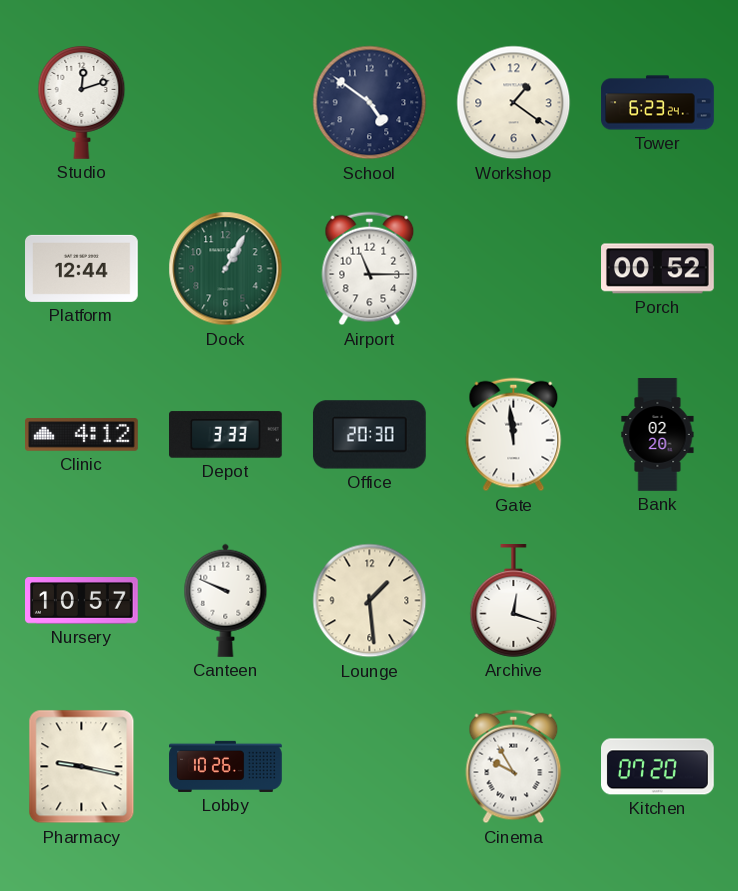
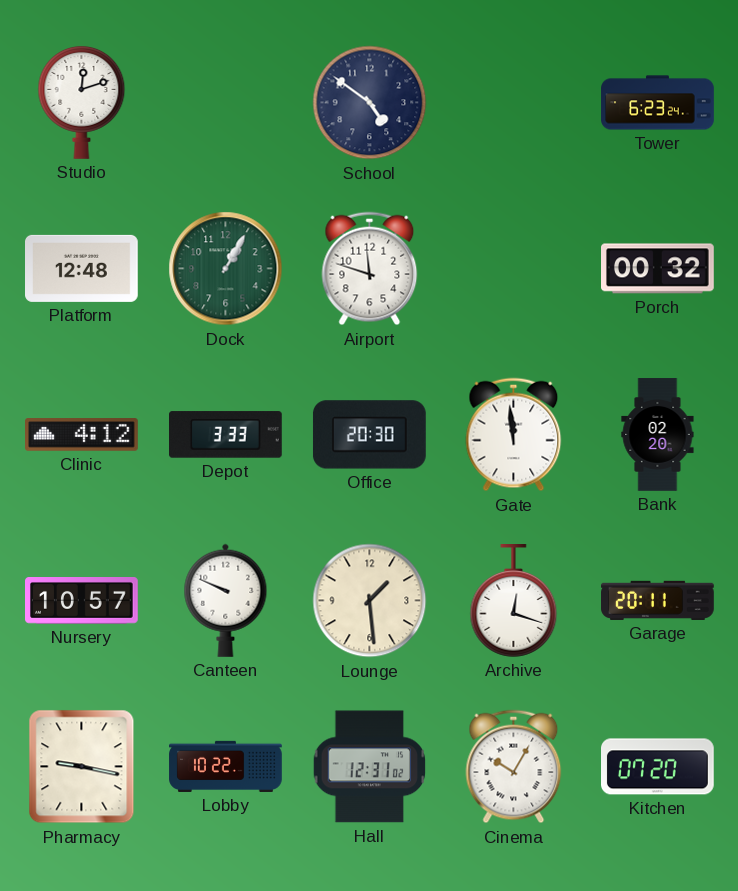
Workshop: 1:21 -> none
Platform: 12:44 -> 12:48
Airport: 11:15 -> 11:48
Porch: 00:52 -> 00:32
Garage: none -> 20:11
Lobby: 10:26 -> 10:22
Hall: none -> 12:31
Cinema: 9:55 -> 10:05
